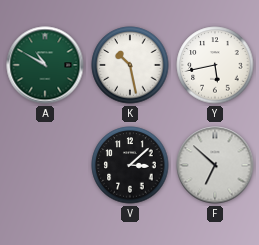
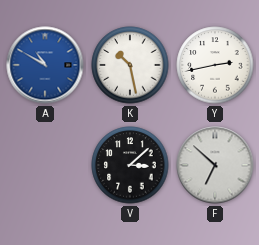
A dial: green -> blue
Y: 5:43 -> 2:43
